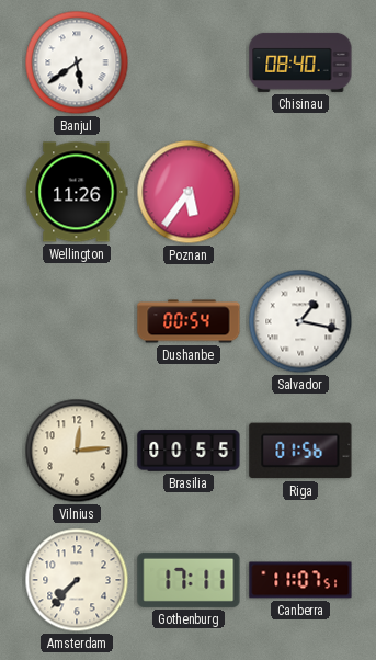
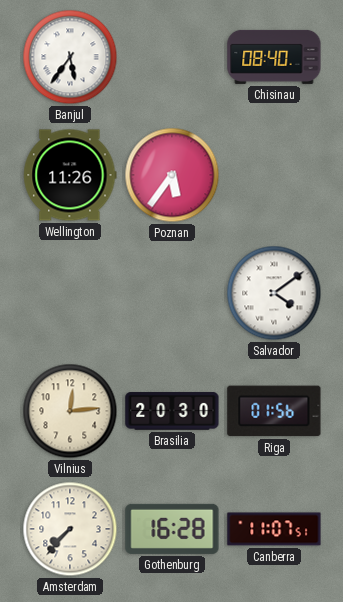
Banjul: 5:39 -> 5:36
Dushanbe: 00:54 -> none
Salvador: 1:17 -> 4:09
Brasilia: 00:55 -> 20:30
Gothenburg: 17:11 -> 16:28
